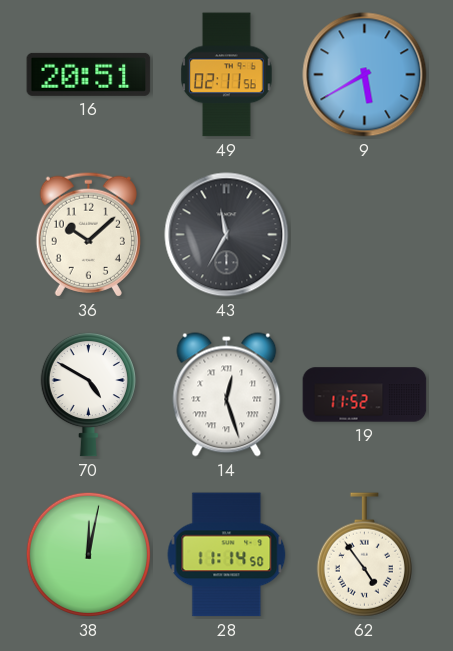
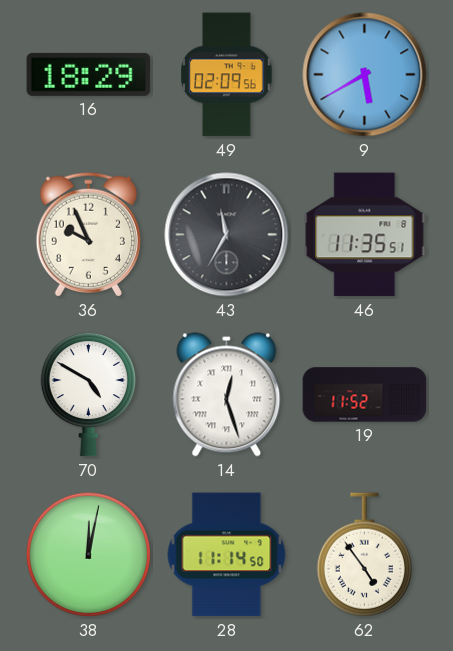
16: 20:51 -> 18:29
49: 02:11 -> 02:09
36: 10:08 -> 9:56
46: none -> 11:35
